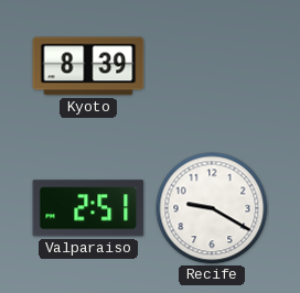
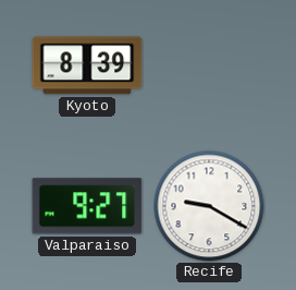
Valparaiso: 2:51 -> 9:27
